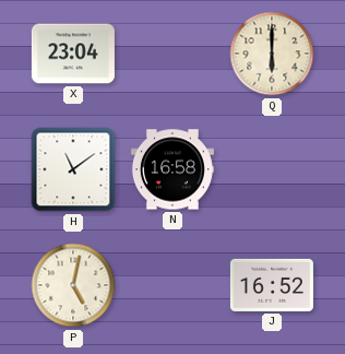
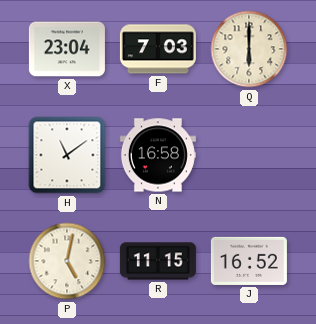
F: none -> 7:03
R: none -> 11:15
